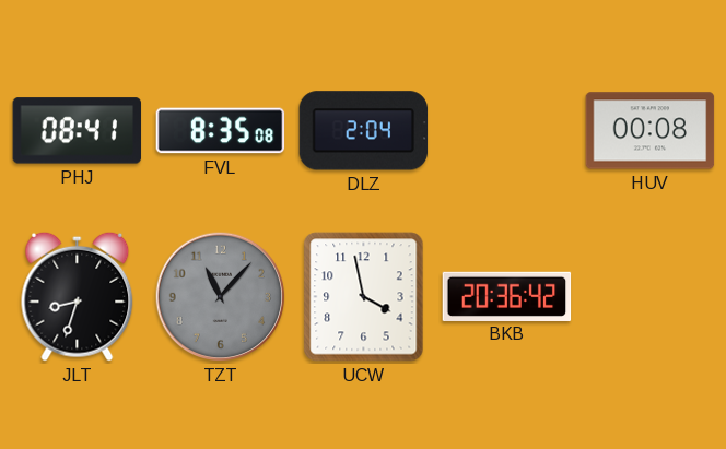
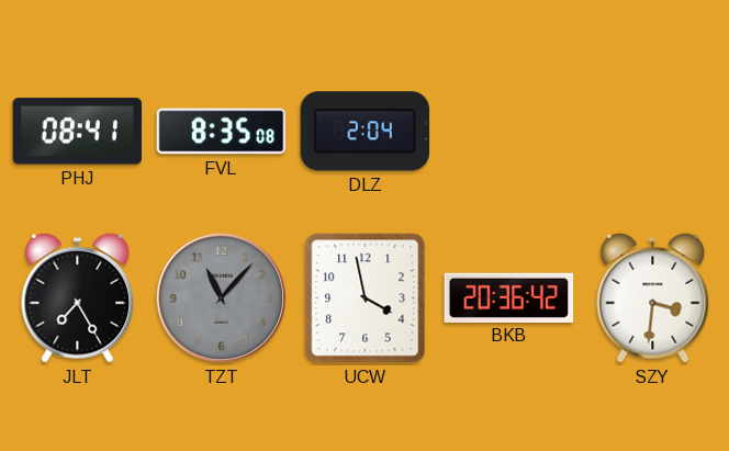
HUV: 00:08 -> none
JLT: 8:33 -> 7:25
SZY: none -> 3:31
